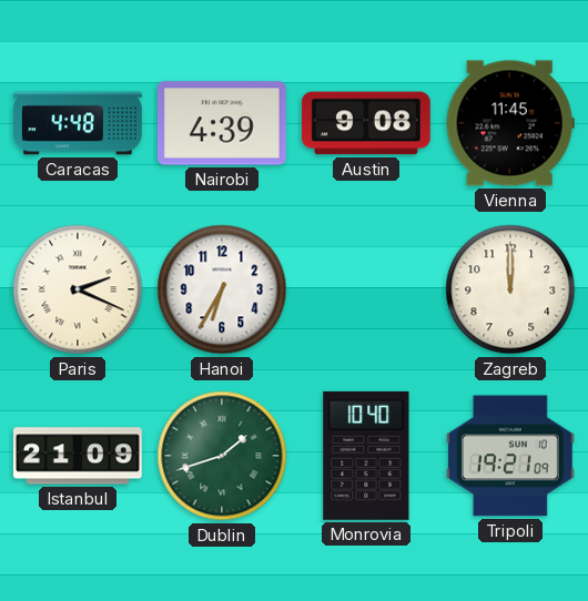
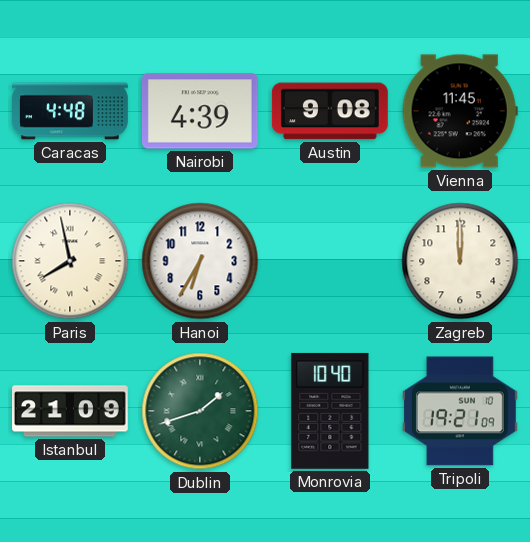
Paris: 2:19 -> 7:58
